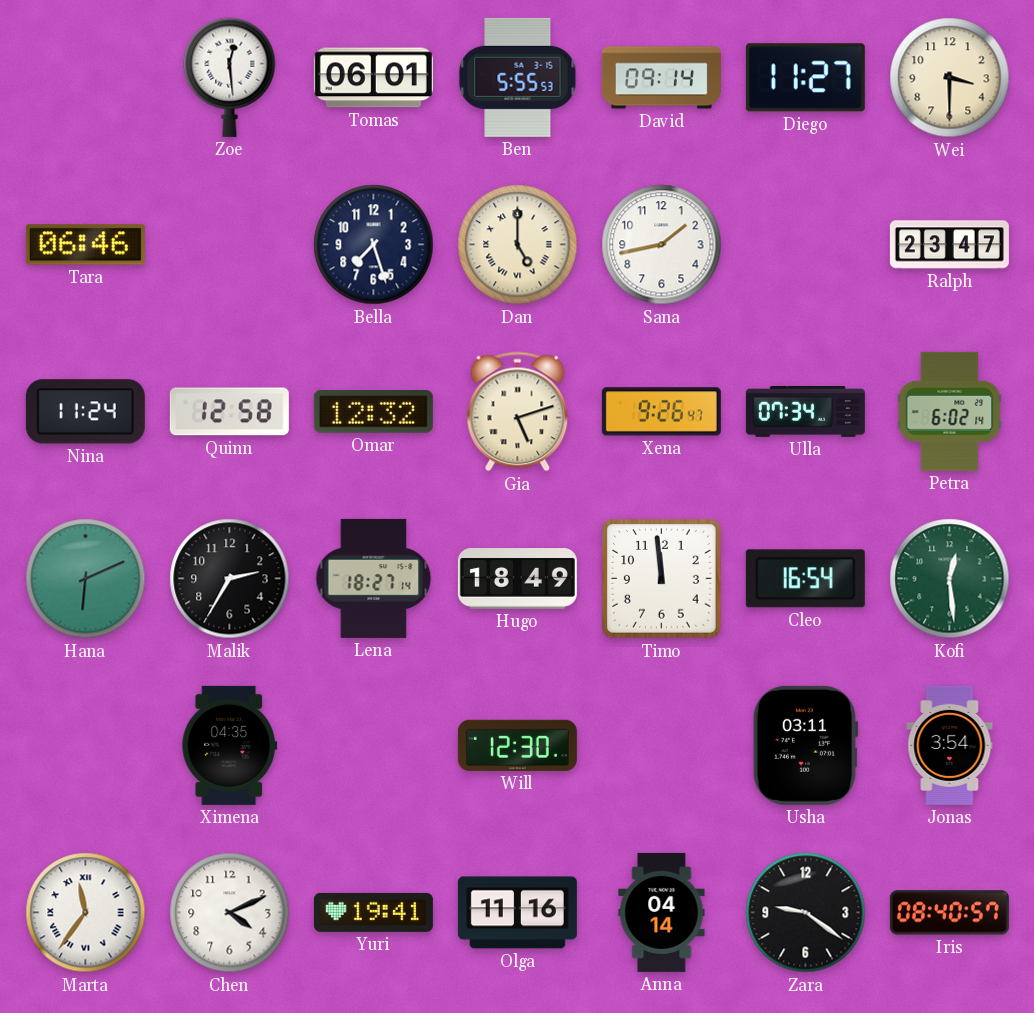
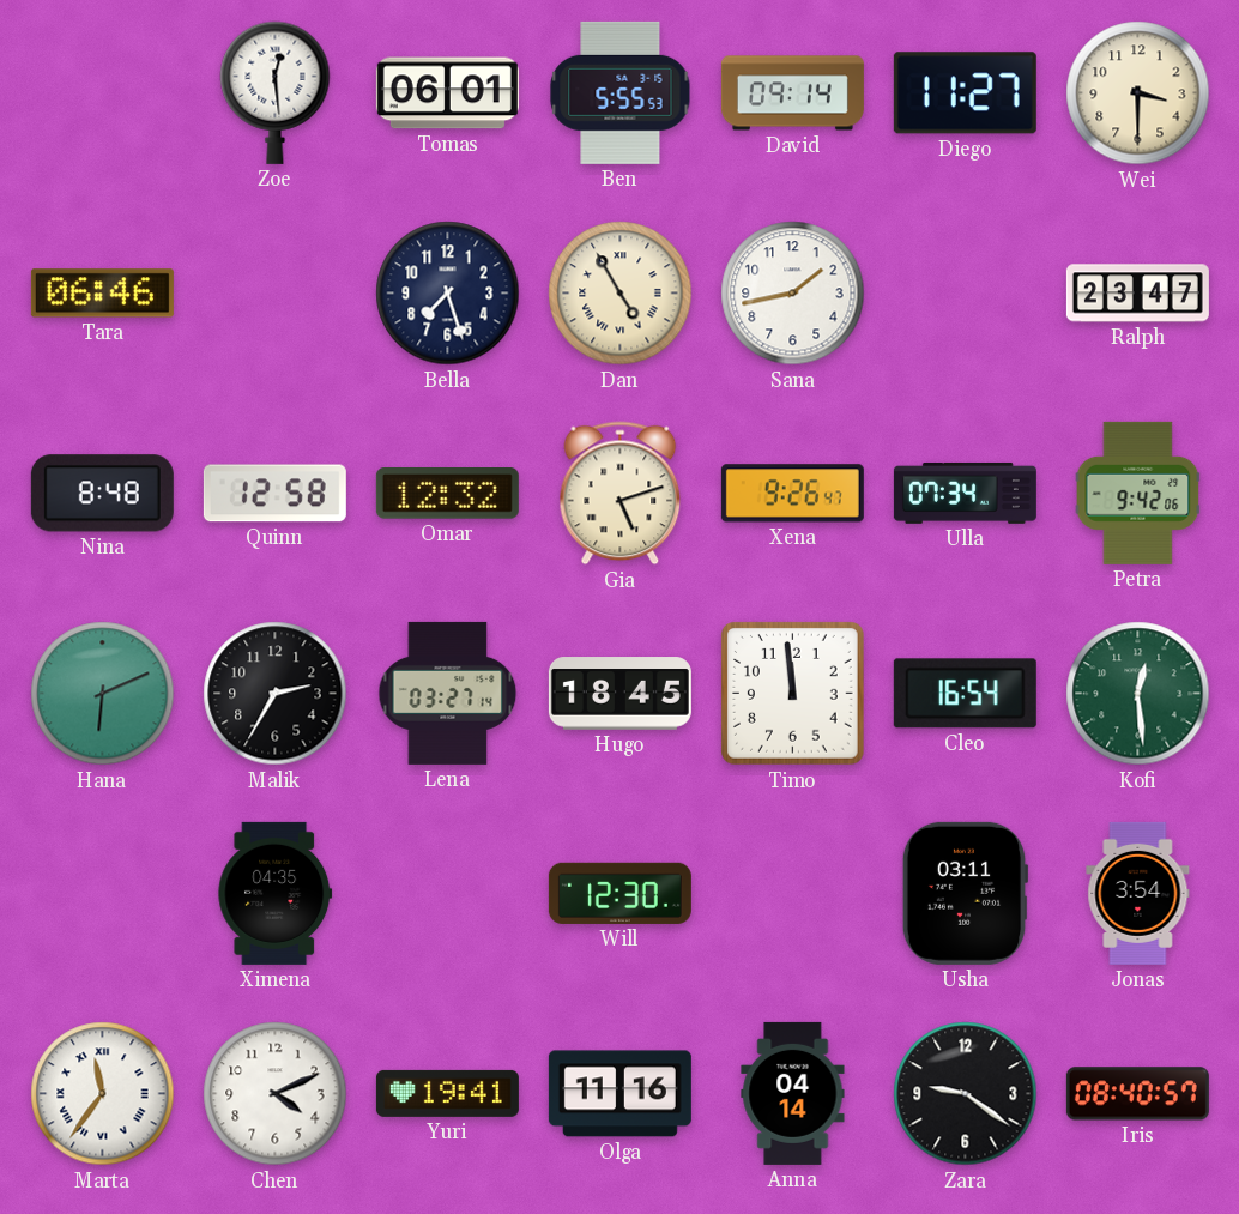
Dan: 5:00 -> 4:55
Nina: 11:24 -> 8:48
Petra: 6:02 -> 9:42
Lena: 18:27 -> 03:27
Hugo: 18:49 -> 18:45
